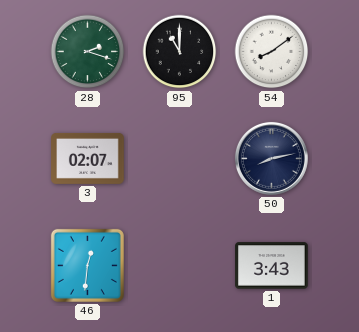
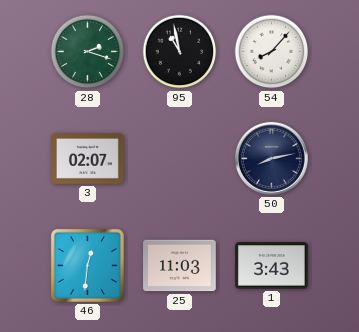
95: 11:00 -> 10:58
54: 8:09 -> 8:07
25: none -> 11:03
